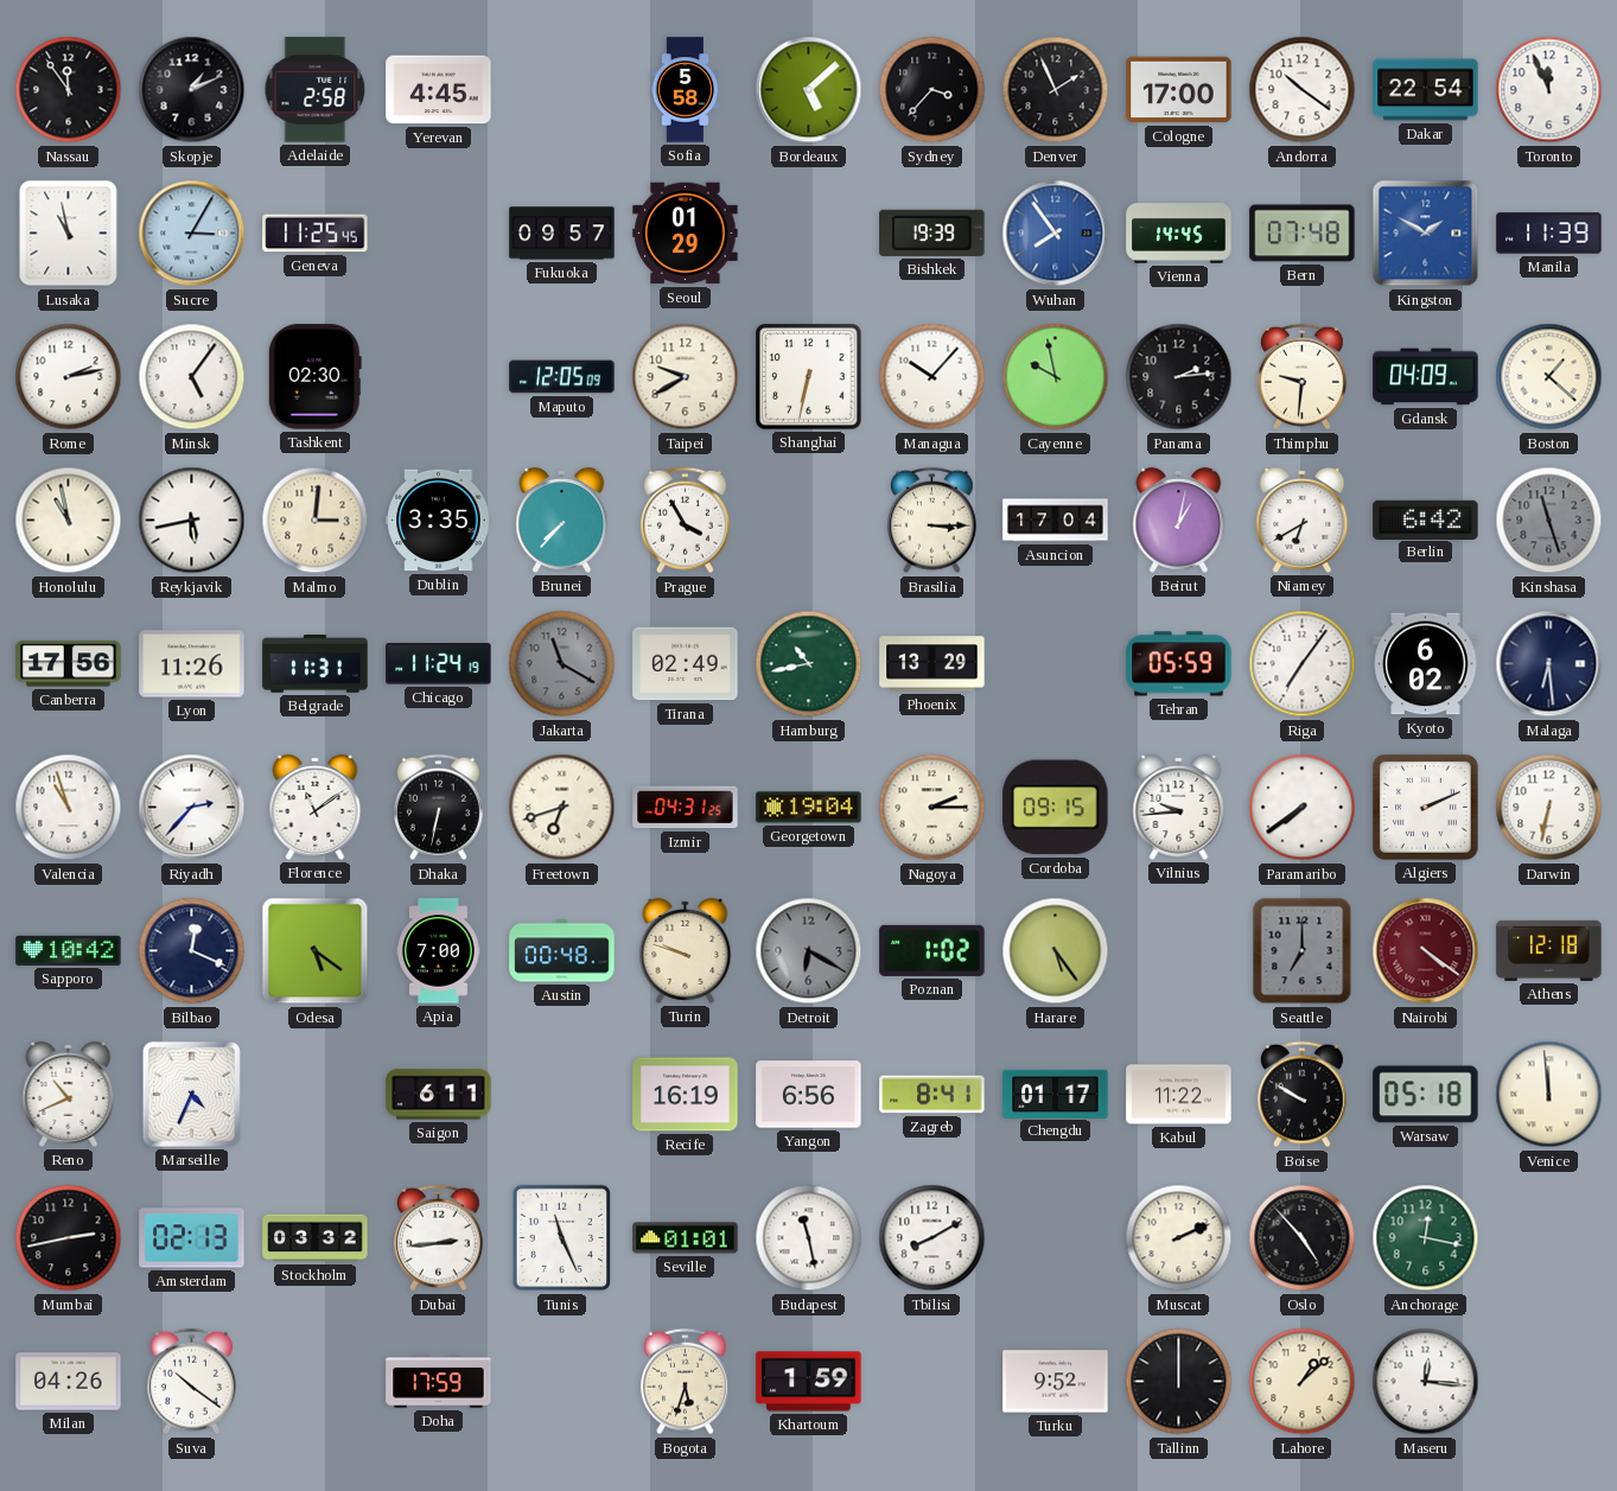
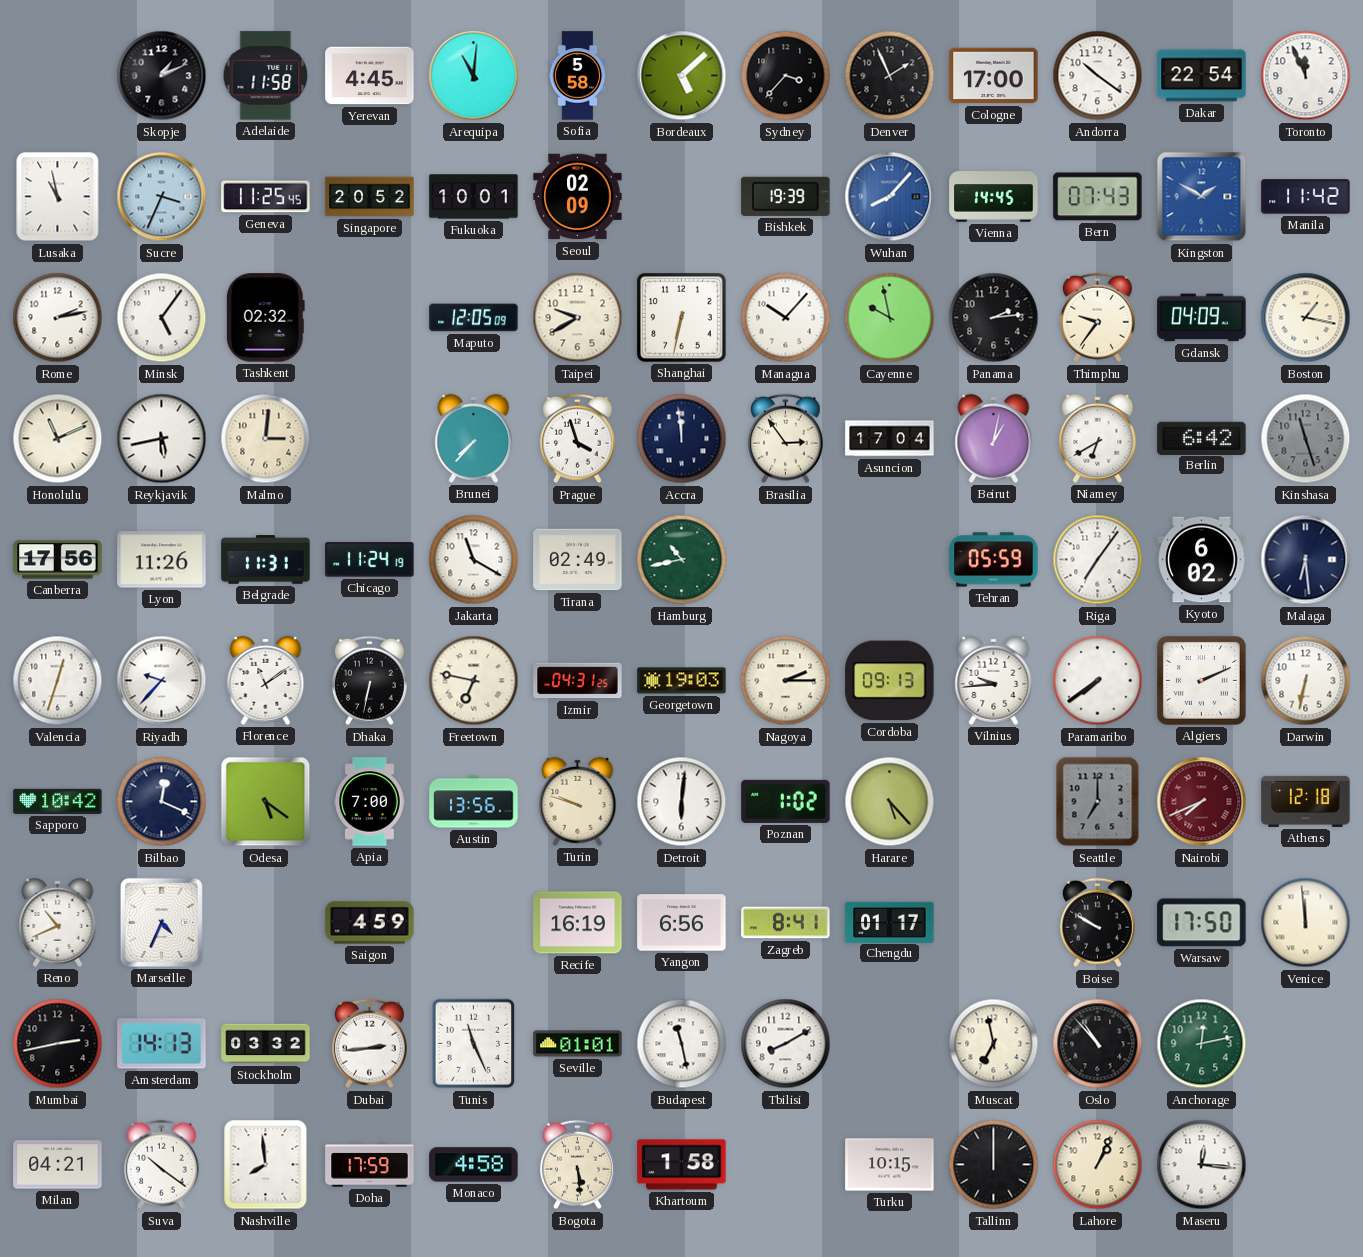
Nassau: 11:54 -> none
Adelaide: 2:58 -> 11:58
Arequipa: none -> 11:01
Sucre: 3:05 -> 3:34
Singapore: none -> 20:52
Fukuoka: 09:57 -> 10:01
Seoul: 01:29 -> 02:09
Wuhan: 7:54 -> 8:07
Bern: 07:48 -> 07:43
Manila: 11:39 -> 11:42
Tashkent: 02:30 -> 02:32
Thimphu: 9:31 -> 9:36
Boston: 1:22 -> 1:17
Honolulu: 10:58 -> 11:11
Dublin: 3:35 -> none
Prague: 3:55 -> 3:57
Accra: none -> 11:59
Brasilia: 3:15 -> 2:54
Jakarta dial: grey -> white
Phoenix: 13:29 -> none
Valencia: 10:57 -> 12:33
Riyadh: 2:37 -> 9:37
Freetown: 6:42 -> 6:47
Georgetown: 19:04 -> 19:03
Cordoba: 09:15 -> 09:13
Austin: 00:48 -> 13:56
Detroit: 6:20 -> 6:01
Detroit dial: grey -> white
Harare: 5:24 -> 5:23
Nairobi: 4:21 -> 7:41
Saigon: 6:11 -> 4:59
Kabul: 11:22 -> none
Warsaw: 05:18 -> 17:50
Amsterdam: 02:13 -> 14:13
Muscat: 2:11 -> 6:58
Oslo: 4:53 -> 10:53
Anchorage: 12:17 -> 12:13
Milan: 04:26 -> 04:21
Nashville: none -> 7:59
Monaco: none -> 4:58
Bogota: 5:33 -> 5:29
Khartoum: 1:59 -> 1:58
Turku: 9:52 -> 10:15
Lahore: 1:08 -> 1:04
